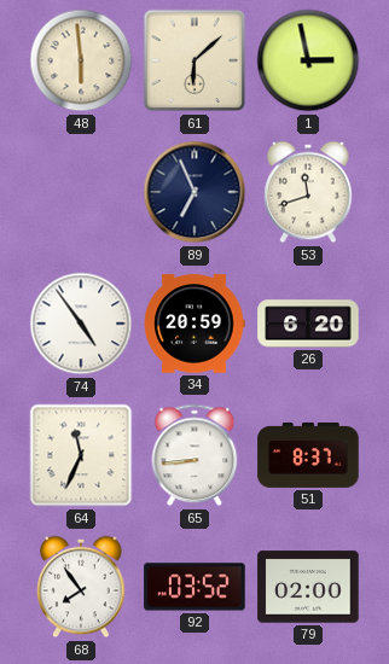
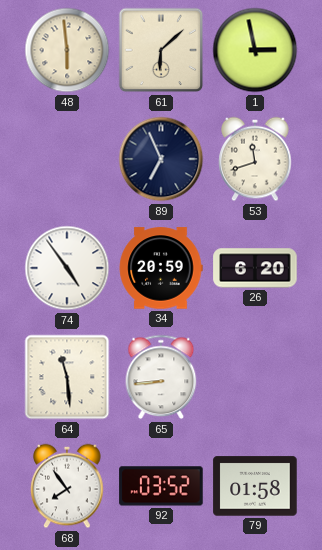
64: 11:34 -> 11:29
51: 8:37 -> none
79: 02:00 -> 01:58
